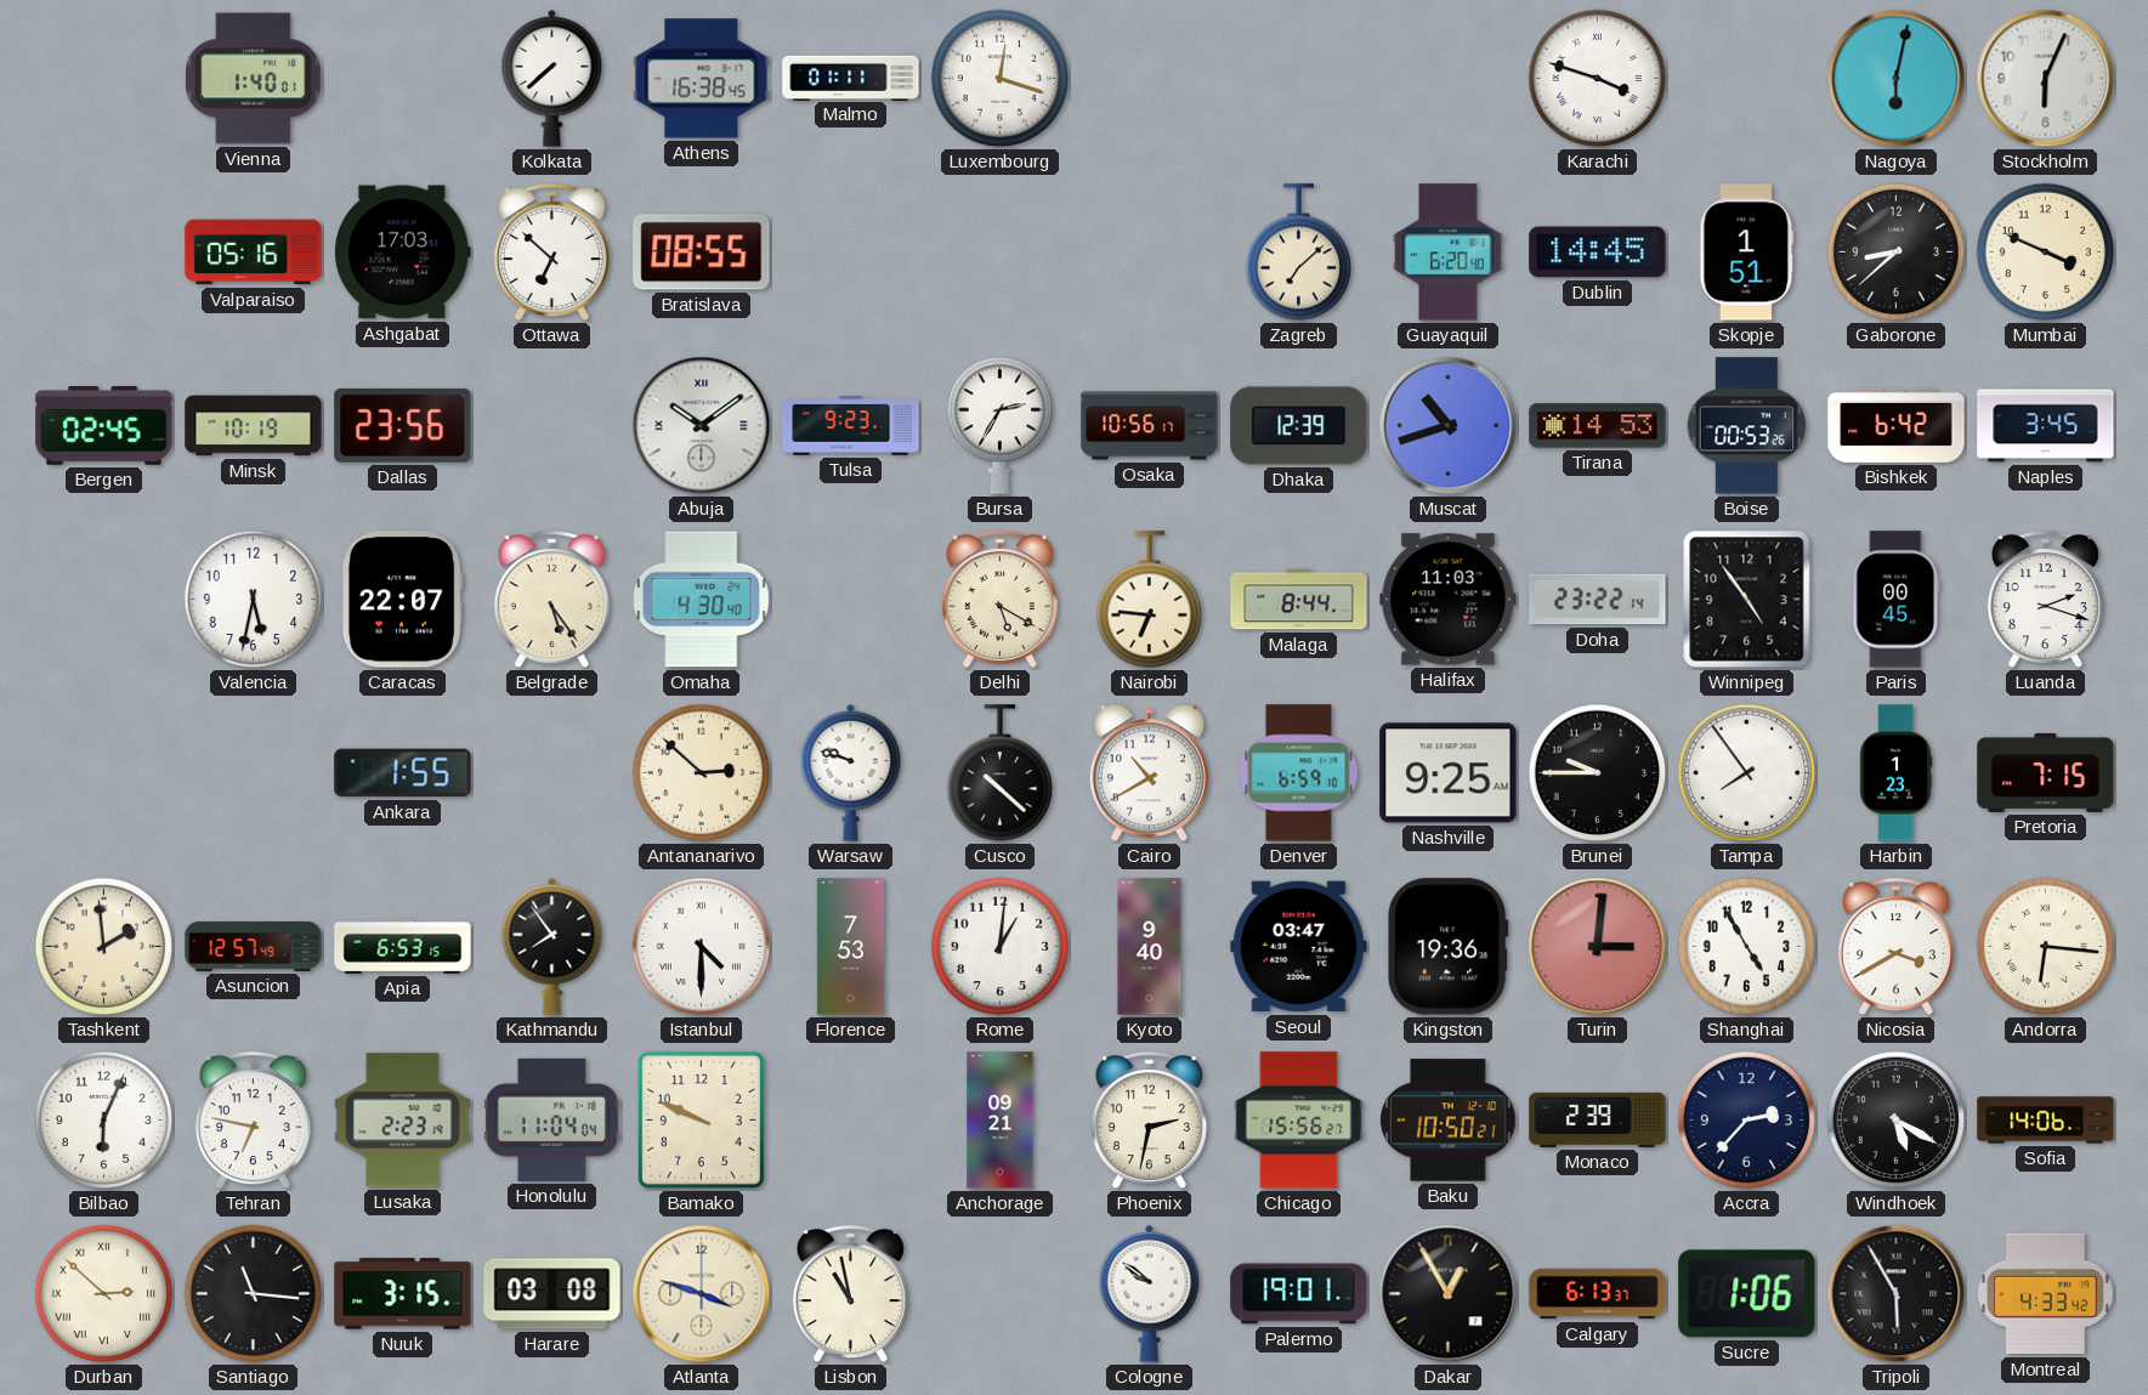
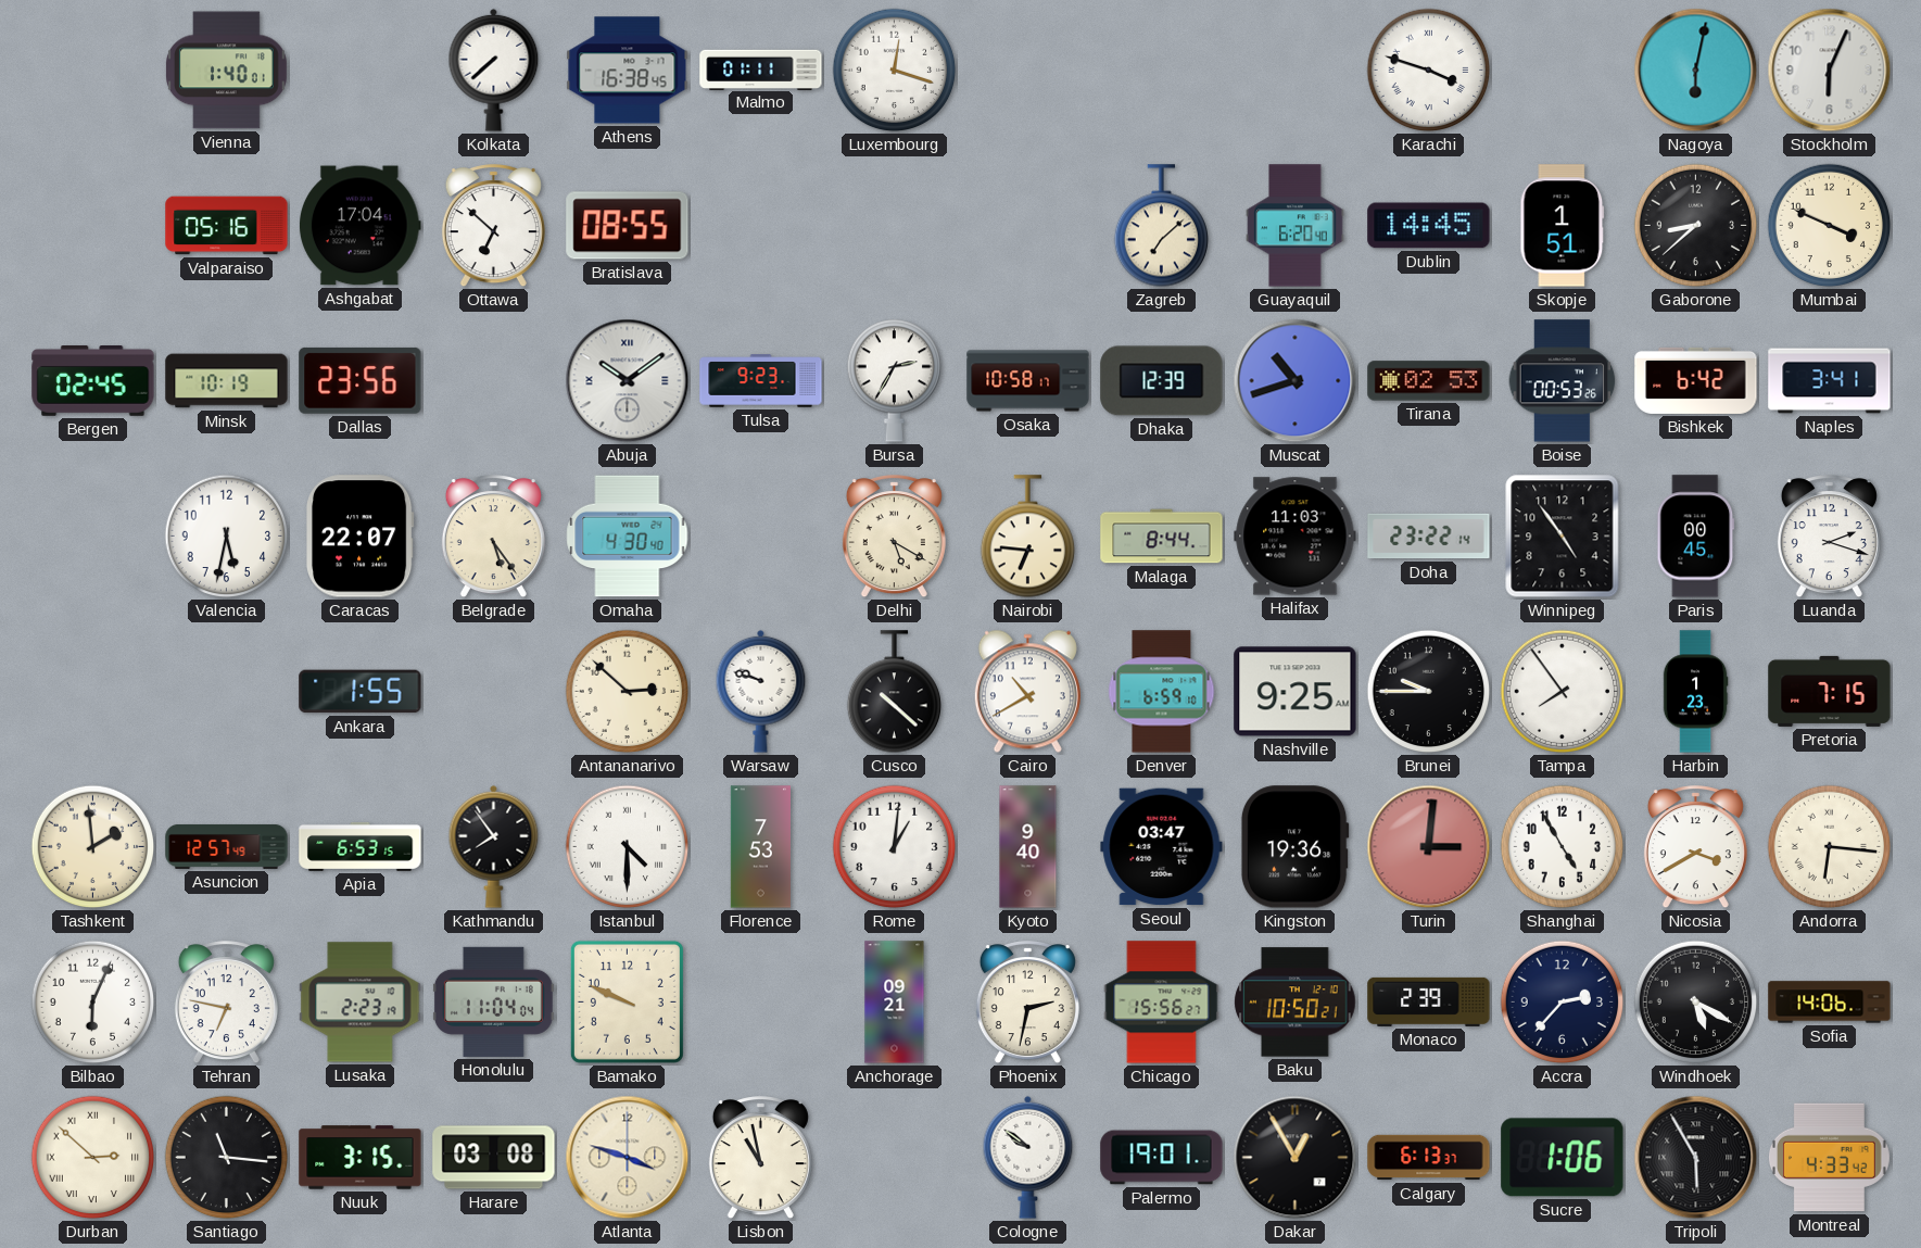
Ashgabat: 17:03 -> 17:04
Osaka: 10:56 -> 10:58
Tirana: 14:53 -> 02:53
Naples: 3:45 -> 3:41
